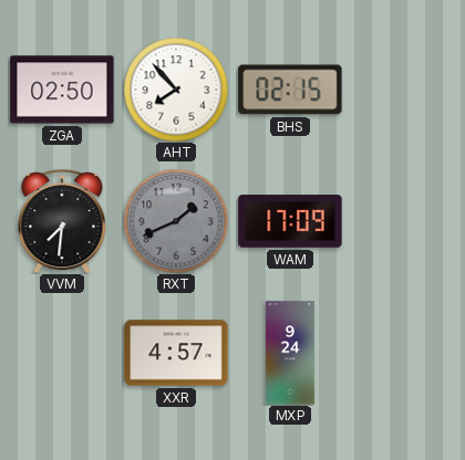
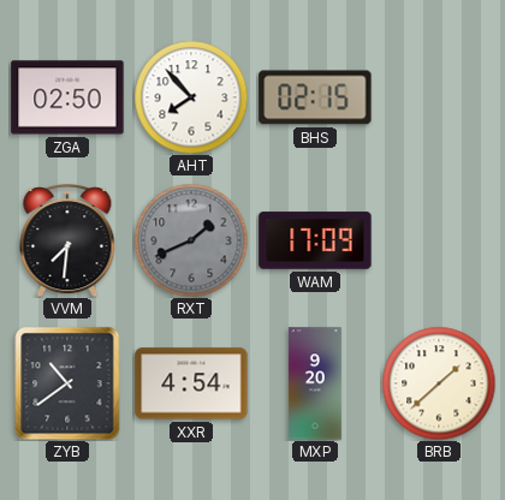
ZYB: none -> 10:39
XXR: 4:57 -> 4:54
MXP: 9:24 -> 9:20
BRB: none -> 1:38
